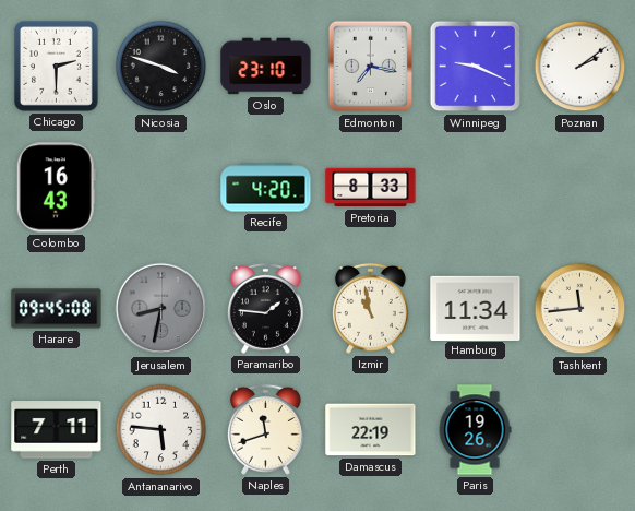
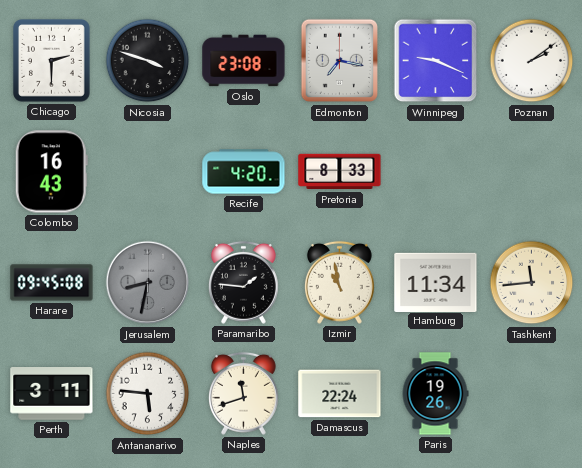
Oslo: 23:10 -> 23:08
Perth: 7:11 -> 3:11
Damascus: 22:19 -> 22:24
